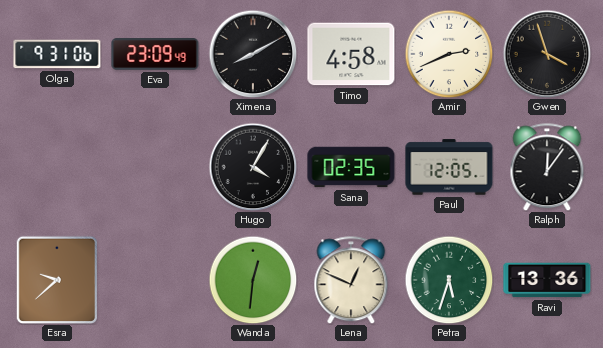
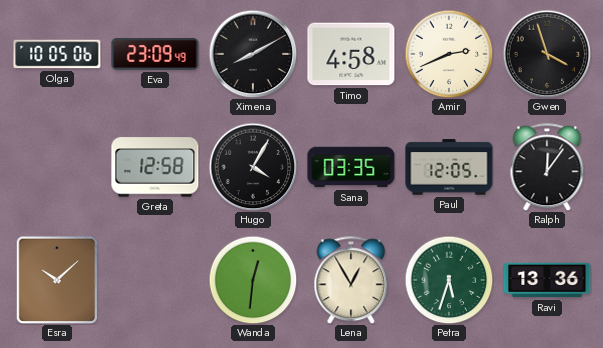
Olga: 9:31 -> 10:05
Greta: none -> 12:58
Sana: 02:35 -> 03:35
Esra: 9:38 -> 10:08
Lena: 12:49 -> 12:55
